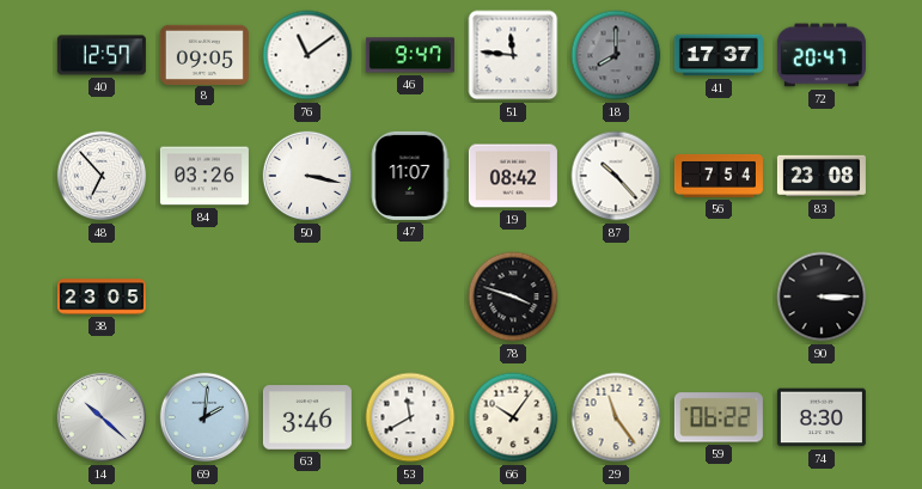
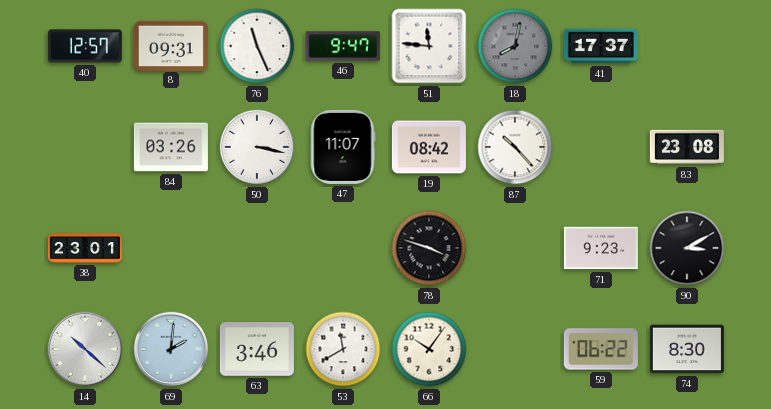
8: 09:05 -> 09:31
76: 11:09 -> 11:26
18: 8:00 -> 8:02
72: 20:47 -> none
48: 6:53 -> none
56: 7:54 -> none
38: 23:05 -> 23:01
71: none -> 9:23
90: 3:15 -> 3:10
29: 11:24 -> none
